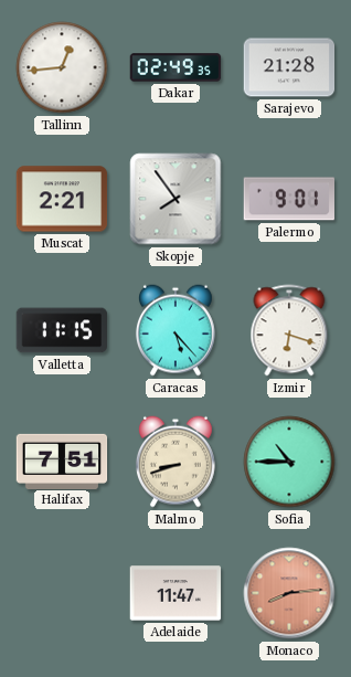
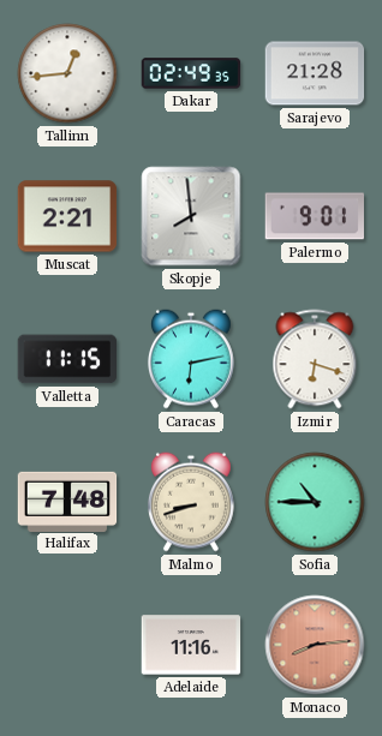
Skopje: 7:54 -> 7:59
Caracas: 5:23 -> 6:13
Halifax: 7:51 -> 7:48
Adelaide: 11:47 -> 11:16
